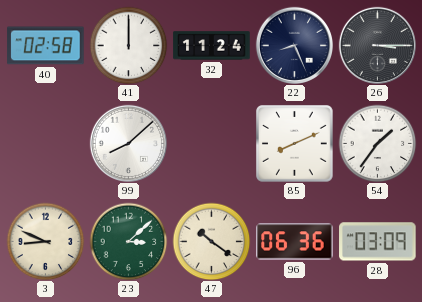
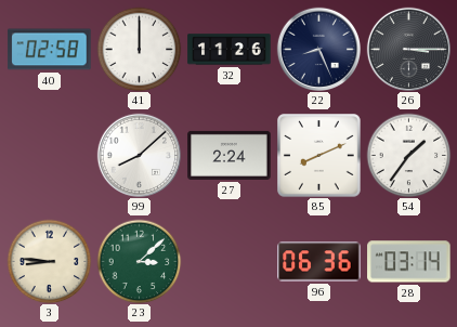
32: 11:24 -> 11:26
27: none -> 2:24
3: 8:49 -> 8:46
47: 10:21 -> none
28: 03:09 -> 03:14
